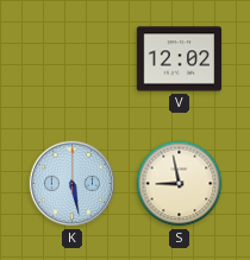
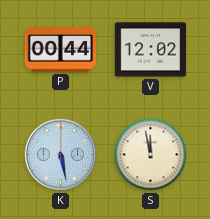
P: none -> 00:44
S: 8:58 -> 11:58
